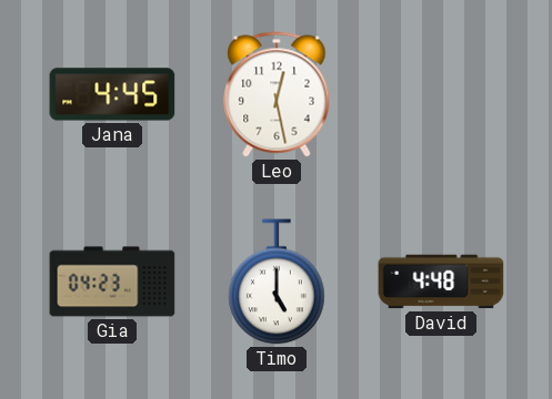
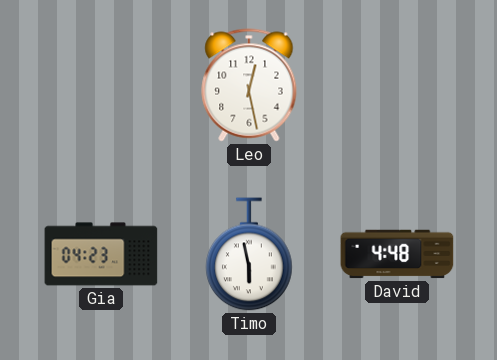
Jana: 4:45 -> none
Timo: 5:00 -> 5:58
